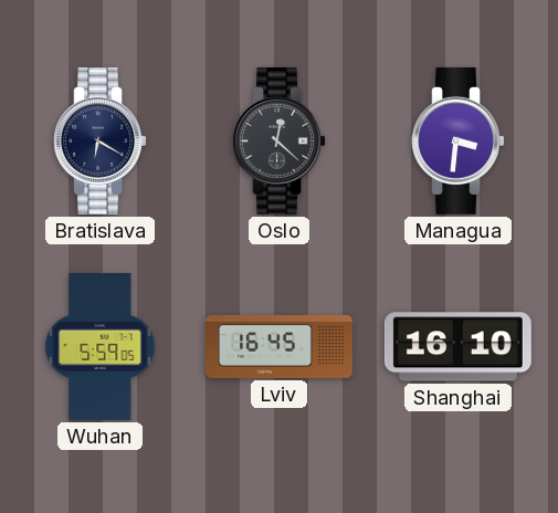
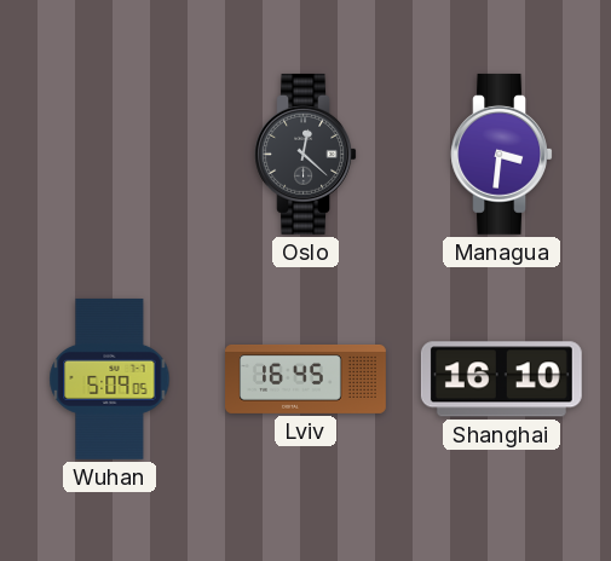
Bratislava: 6:20 -> none
Wuhan: 5:59 -> 5:09
